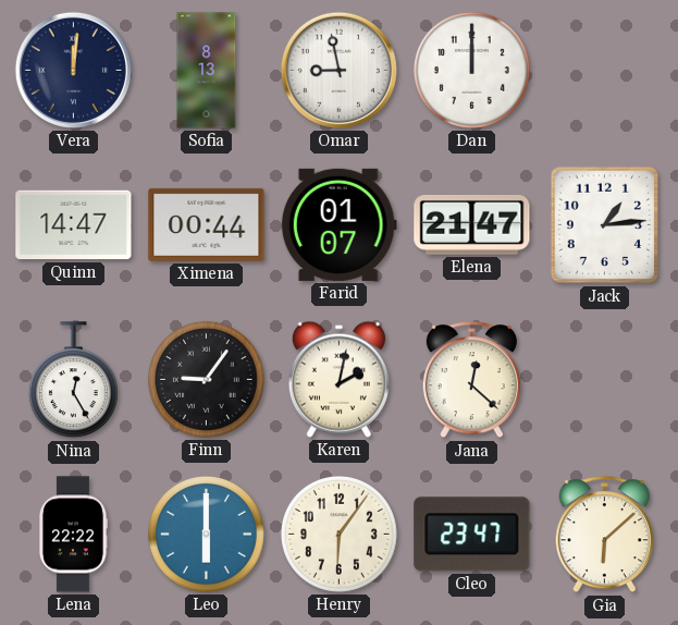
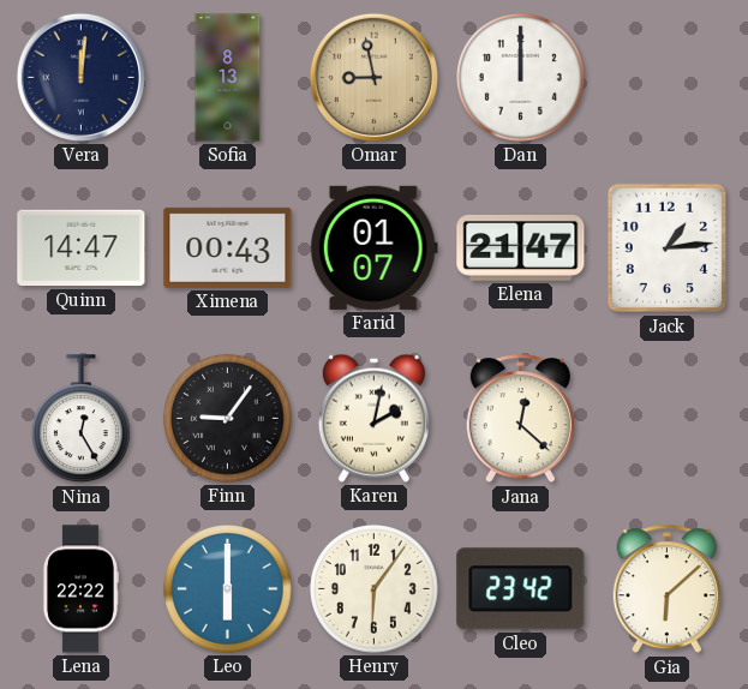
Omar dial: white -> champagne
Ximena: 00:44 -> 00:43
Cleo: 23:47 -> 23:42
